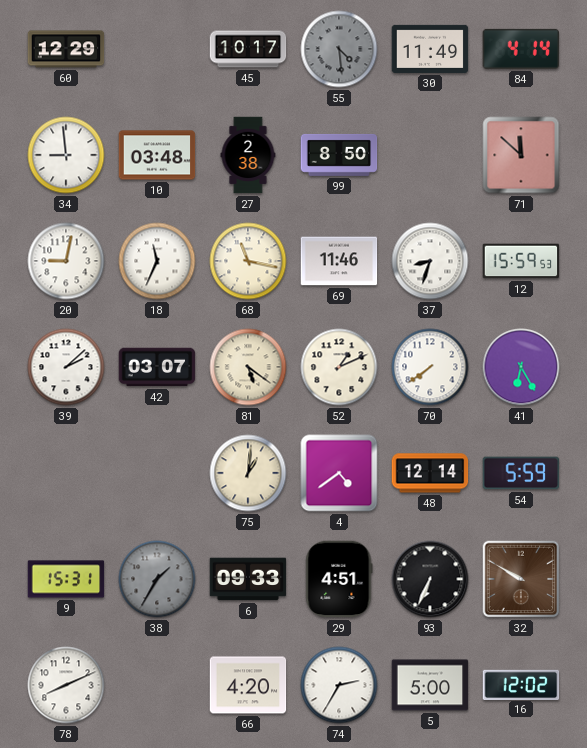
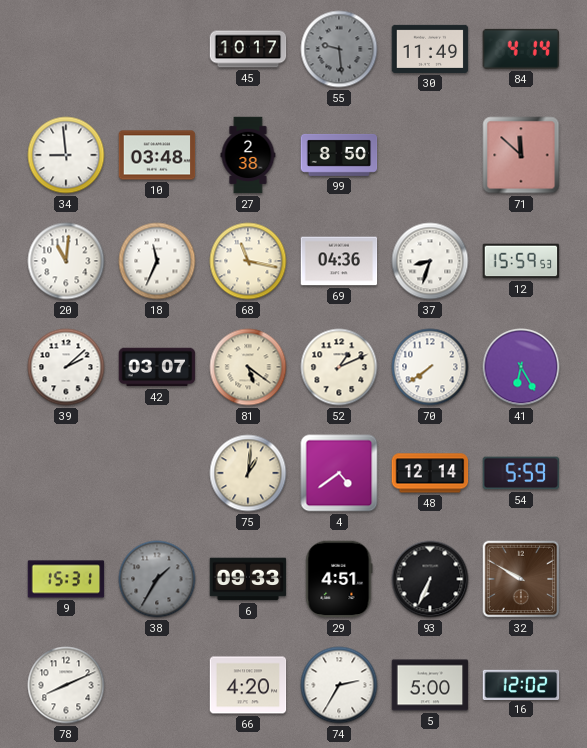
60: 12:29 -> none
55: 4:29 -> 9:29
20: 9:02 -> 11:01
69: 11:46 -> 04:36
